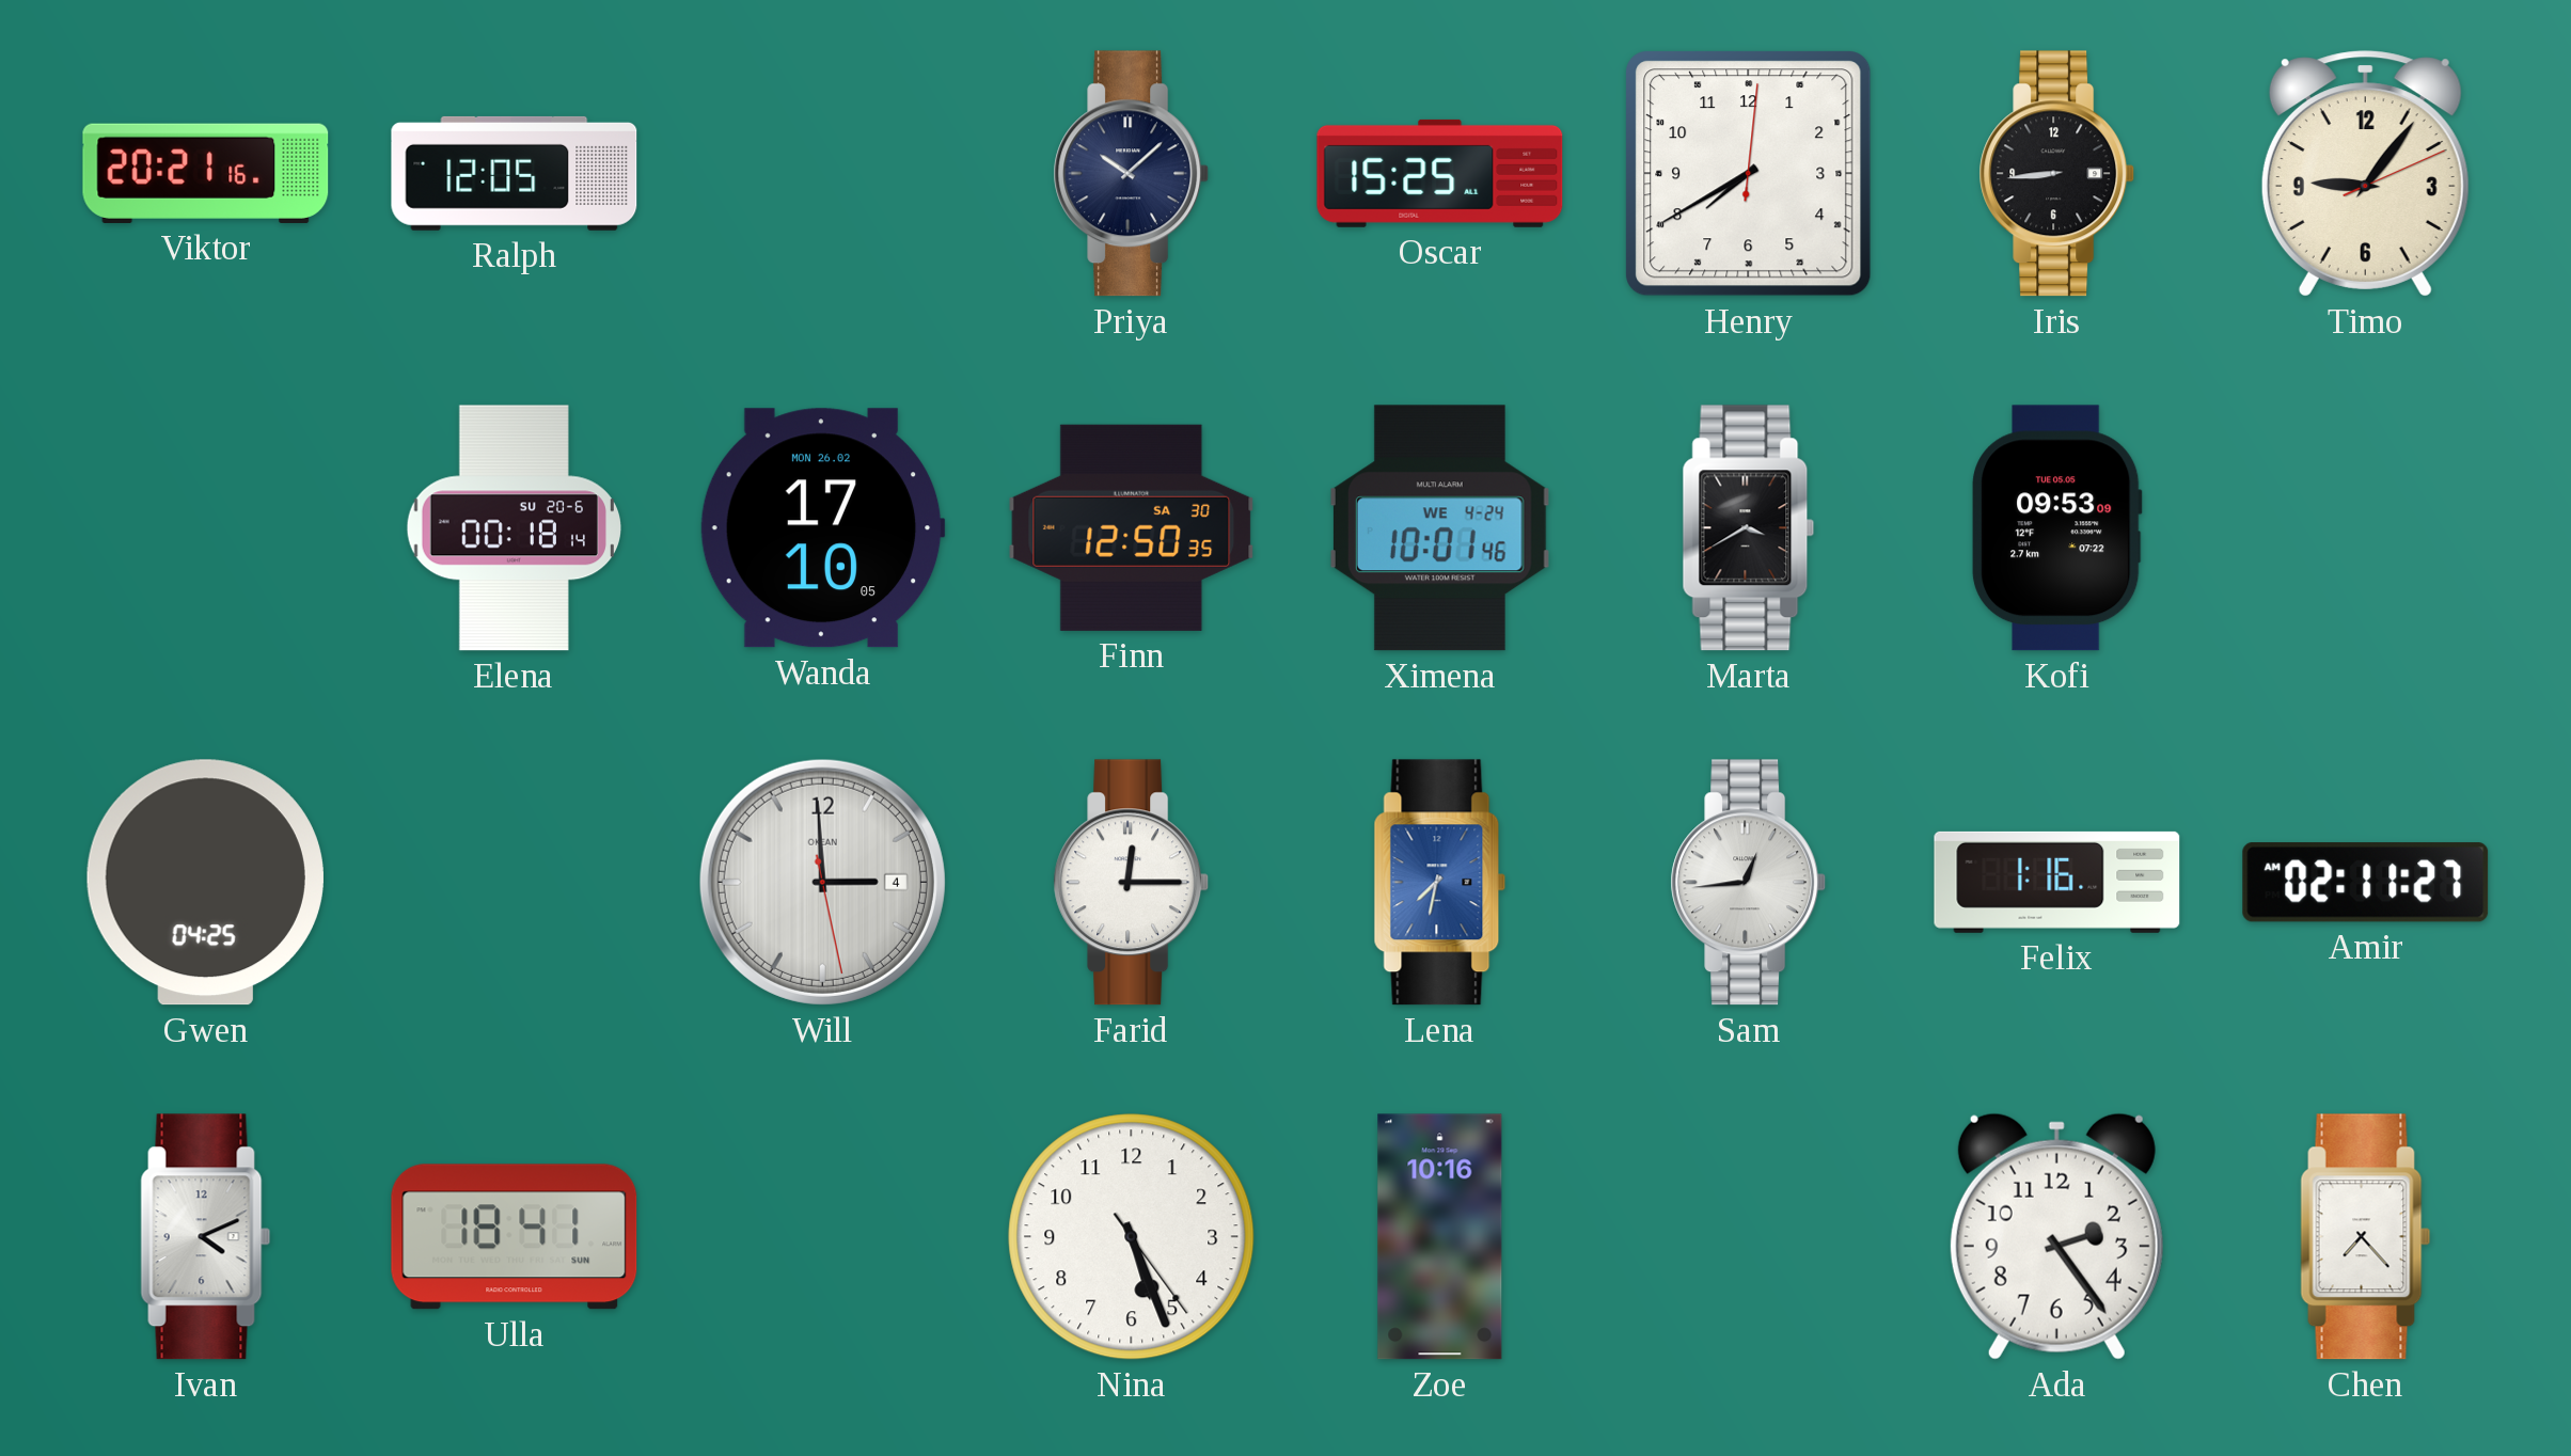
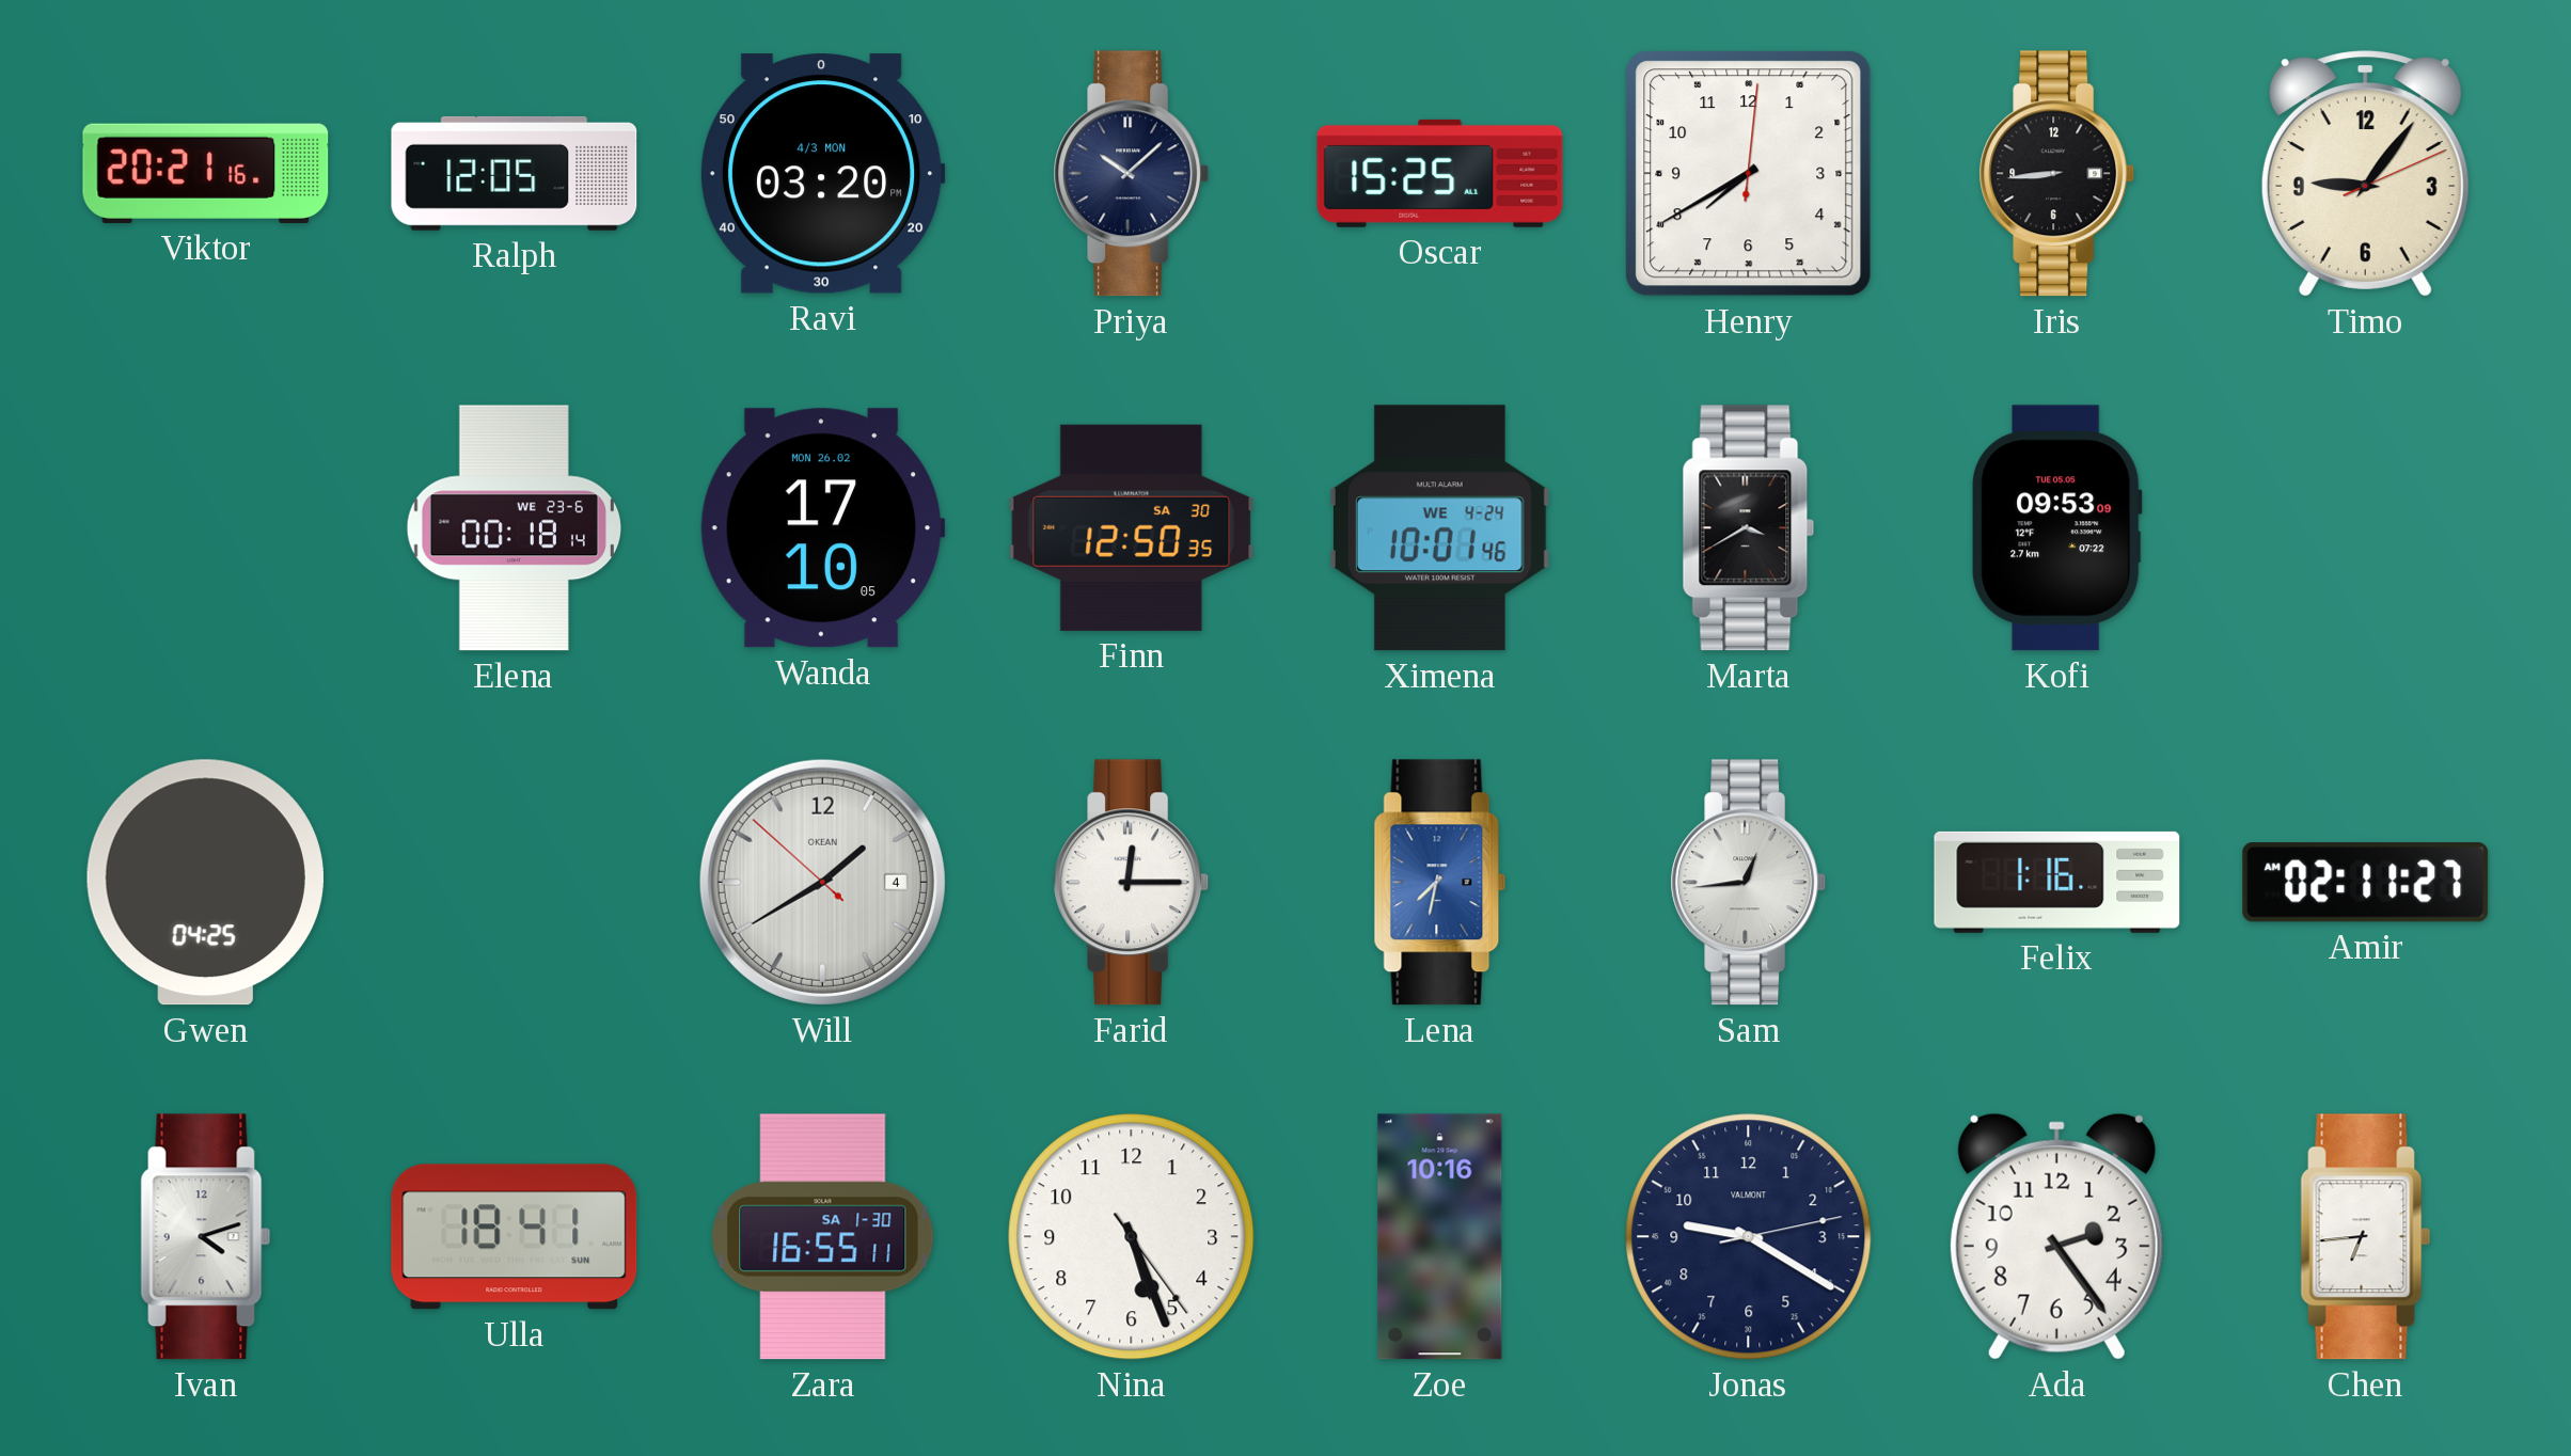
Ravi: none -> 03:20
Elena date: SU 20-6 -> WE 23-6
Will: 2:59 -> 1:39
Ivan: 4:11 -> 4:12
Zara: none -> 16:55
Jonas: none -> 9:20
Chen: 7:23 -> 6:44
